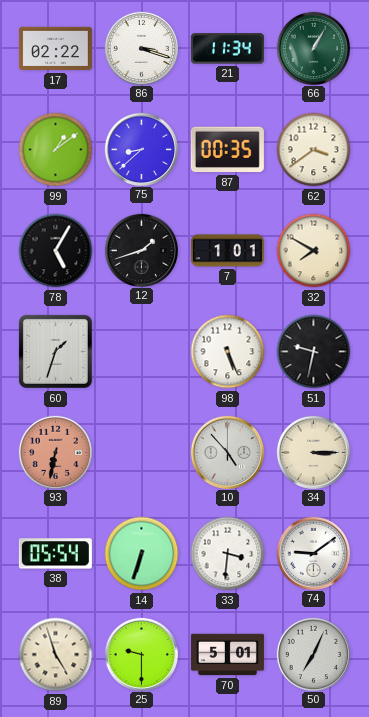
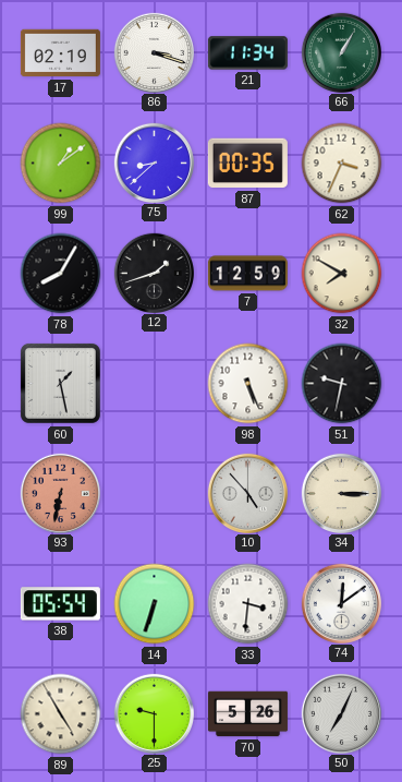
17: 02:22 -> 02:19
62: 3:39 -> 3:34
78: 5:05 -> 8:05
7: 1:01 -> 12:59
60: 1:33 -> 1:28
74: 9:09 -> 12:09
89: 4:57 -> 4:55
70: 5:01 -> 5:26
